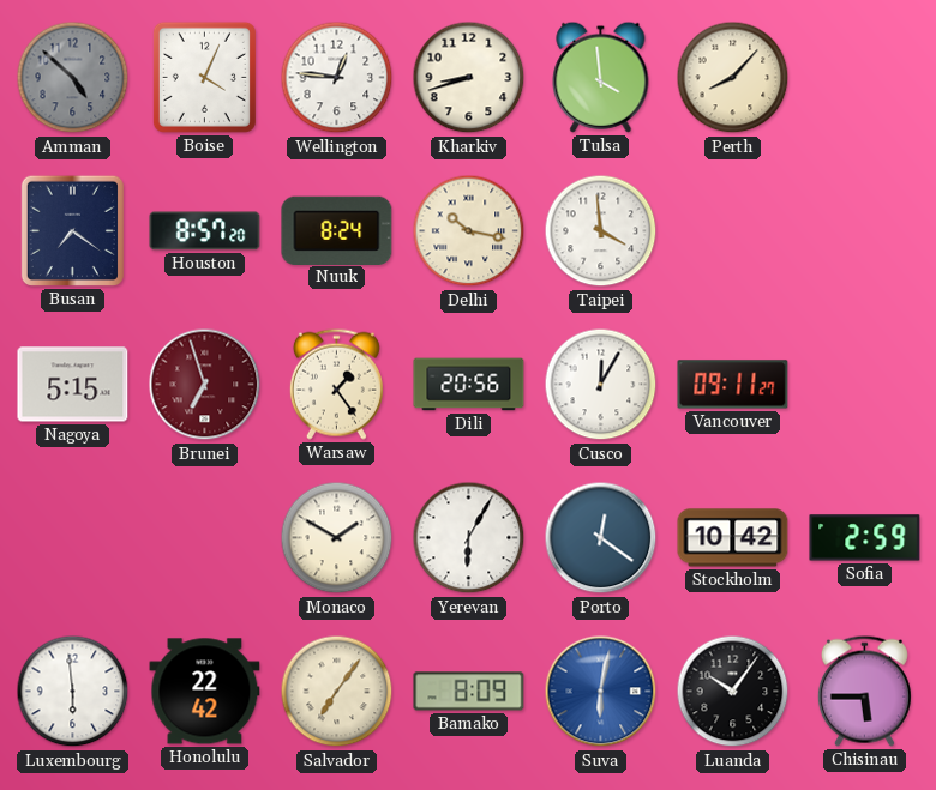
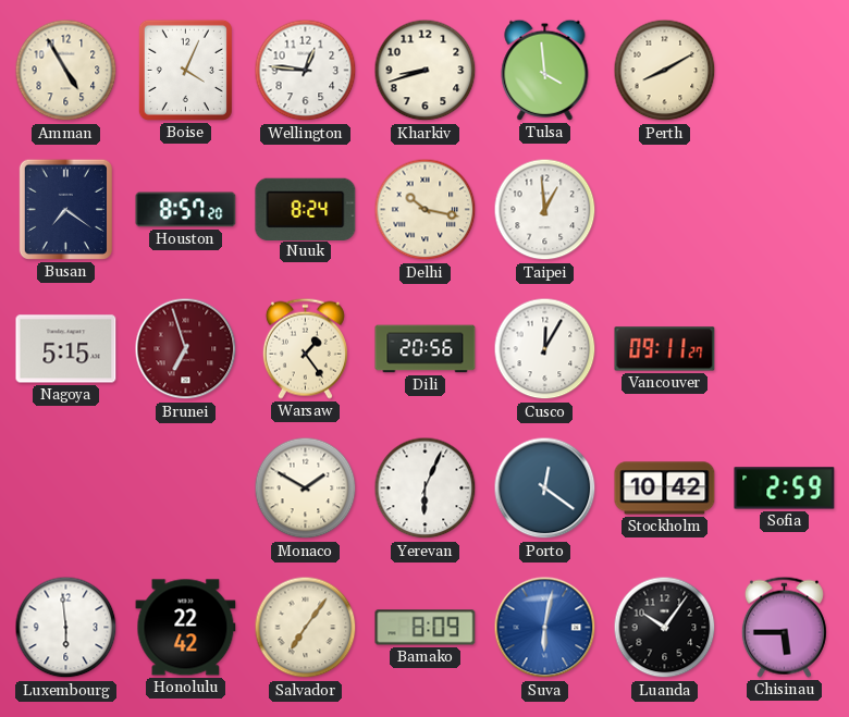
Amman: 4:52 -> 4:55
Amman dial: grey -> cream
Perth: 8:07 -> 8:10
Taipei: 3:59 -> 12:59
Yerevan: 6:05 -> 6:04
